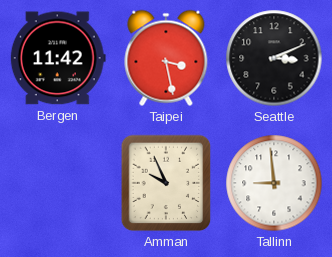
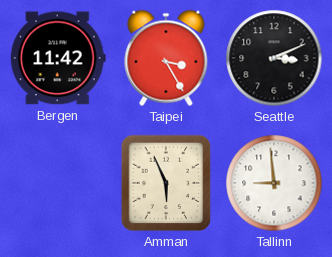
Taipei: 3:28 -> 3:25
Amman: 9:56 -> 5:56
